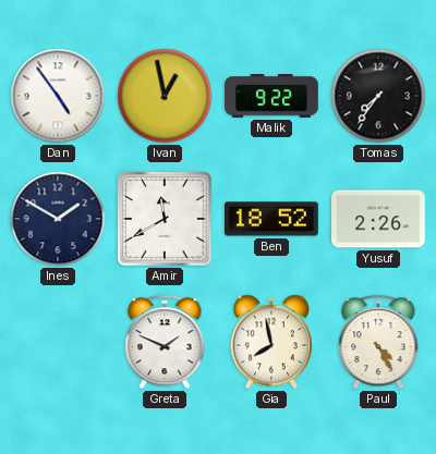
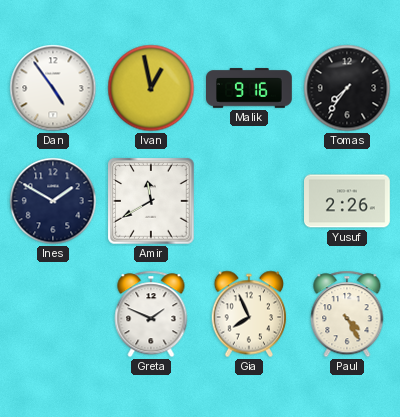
Malik: 9:22 -> 9:16
Ben: 18:52 -> none
Gia: 7:58 -> 7:56
